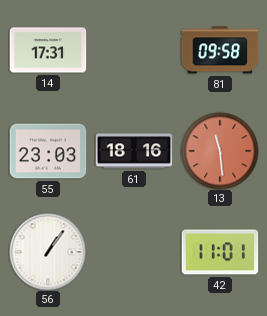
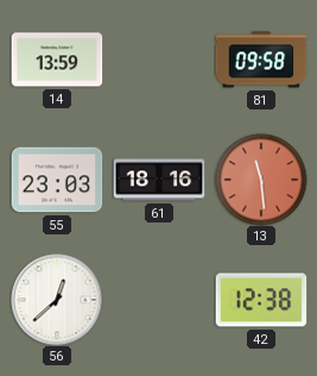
14: 17:31 -> 13:59
56: 1:06 -> 12:38
42: 11:01 -> 12:38
